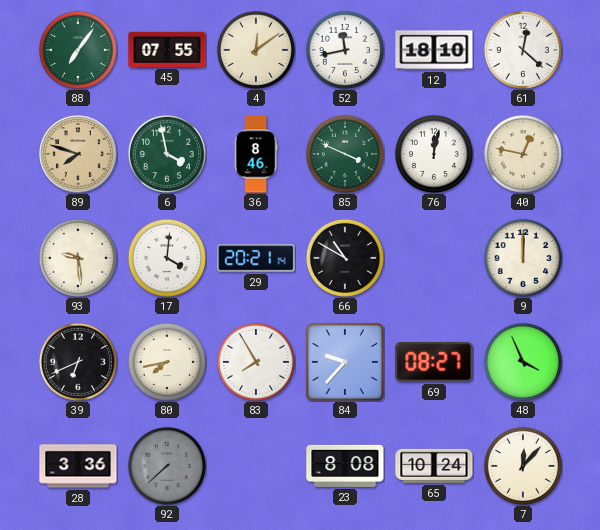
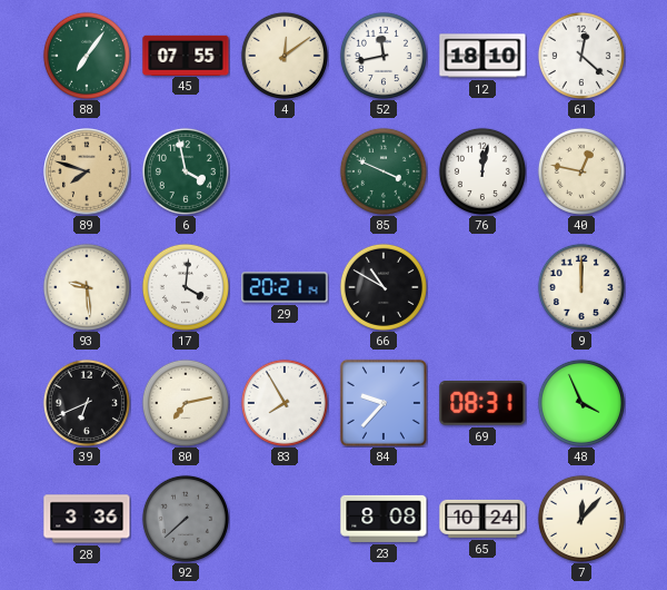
36: 8:46 -> none
80: 7:43 -> 7:13
69: 08:27 -> 08:31
